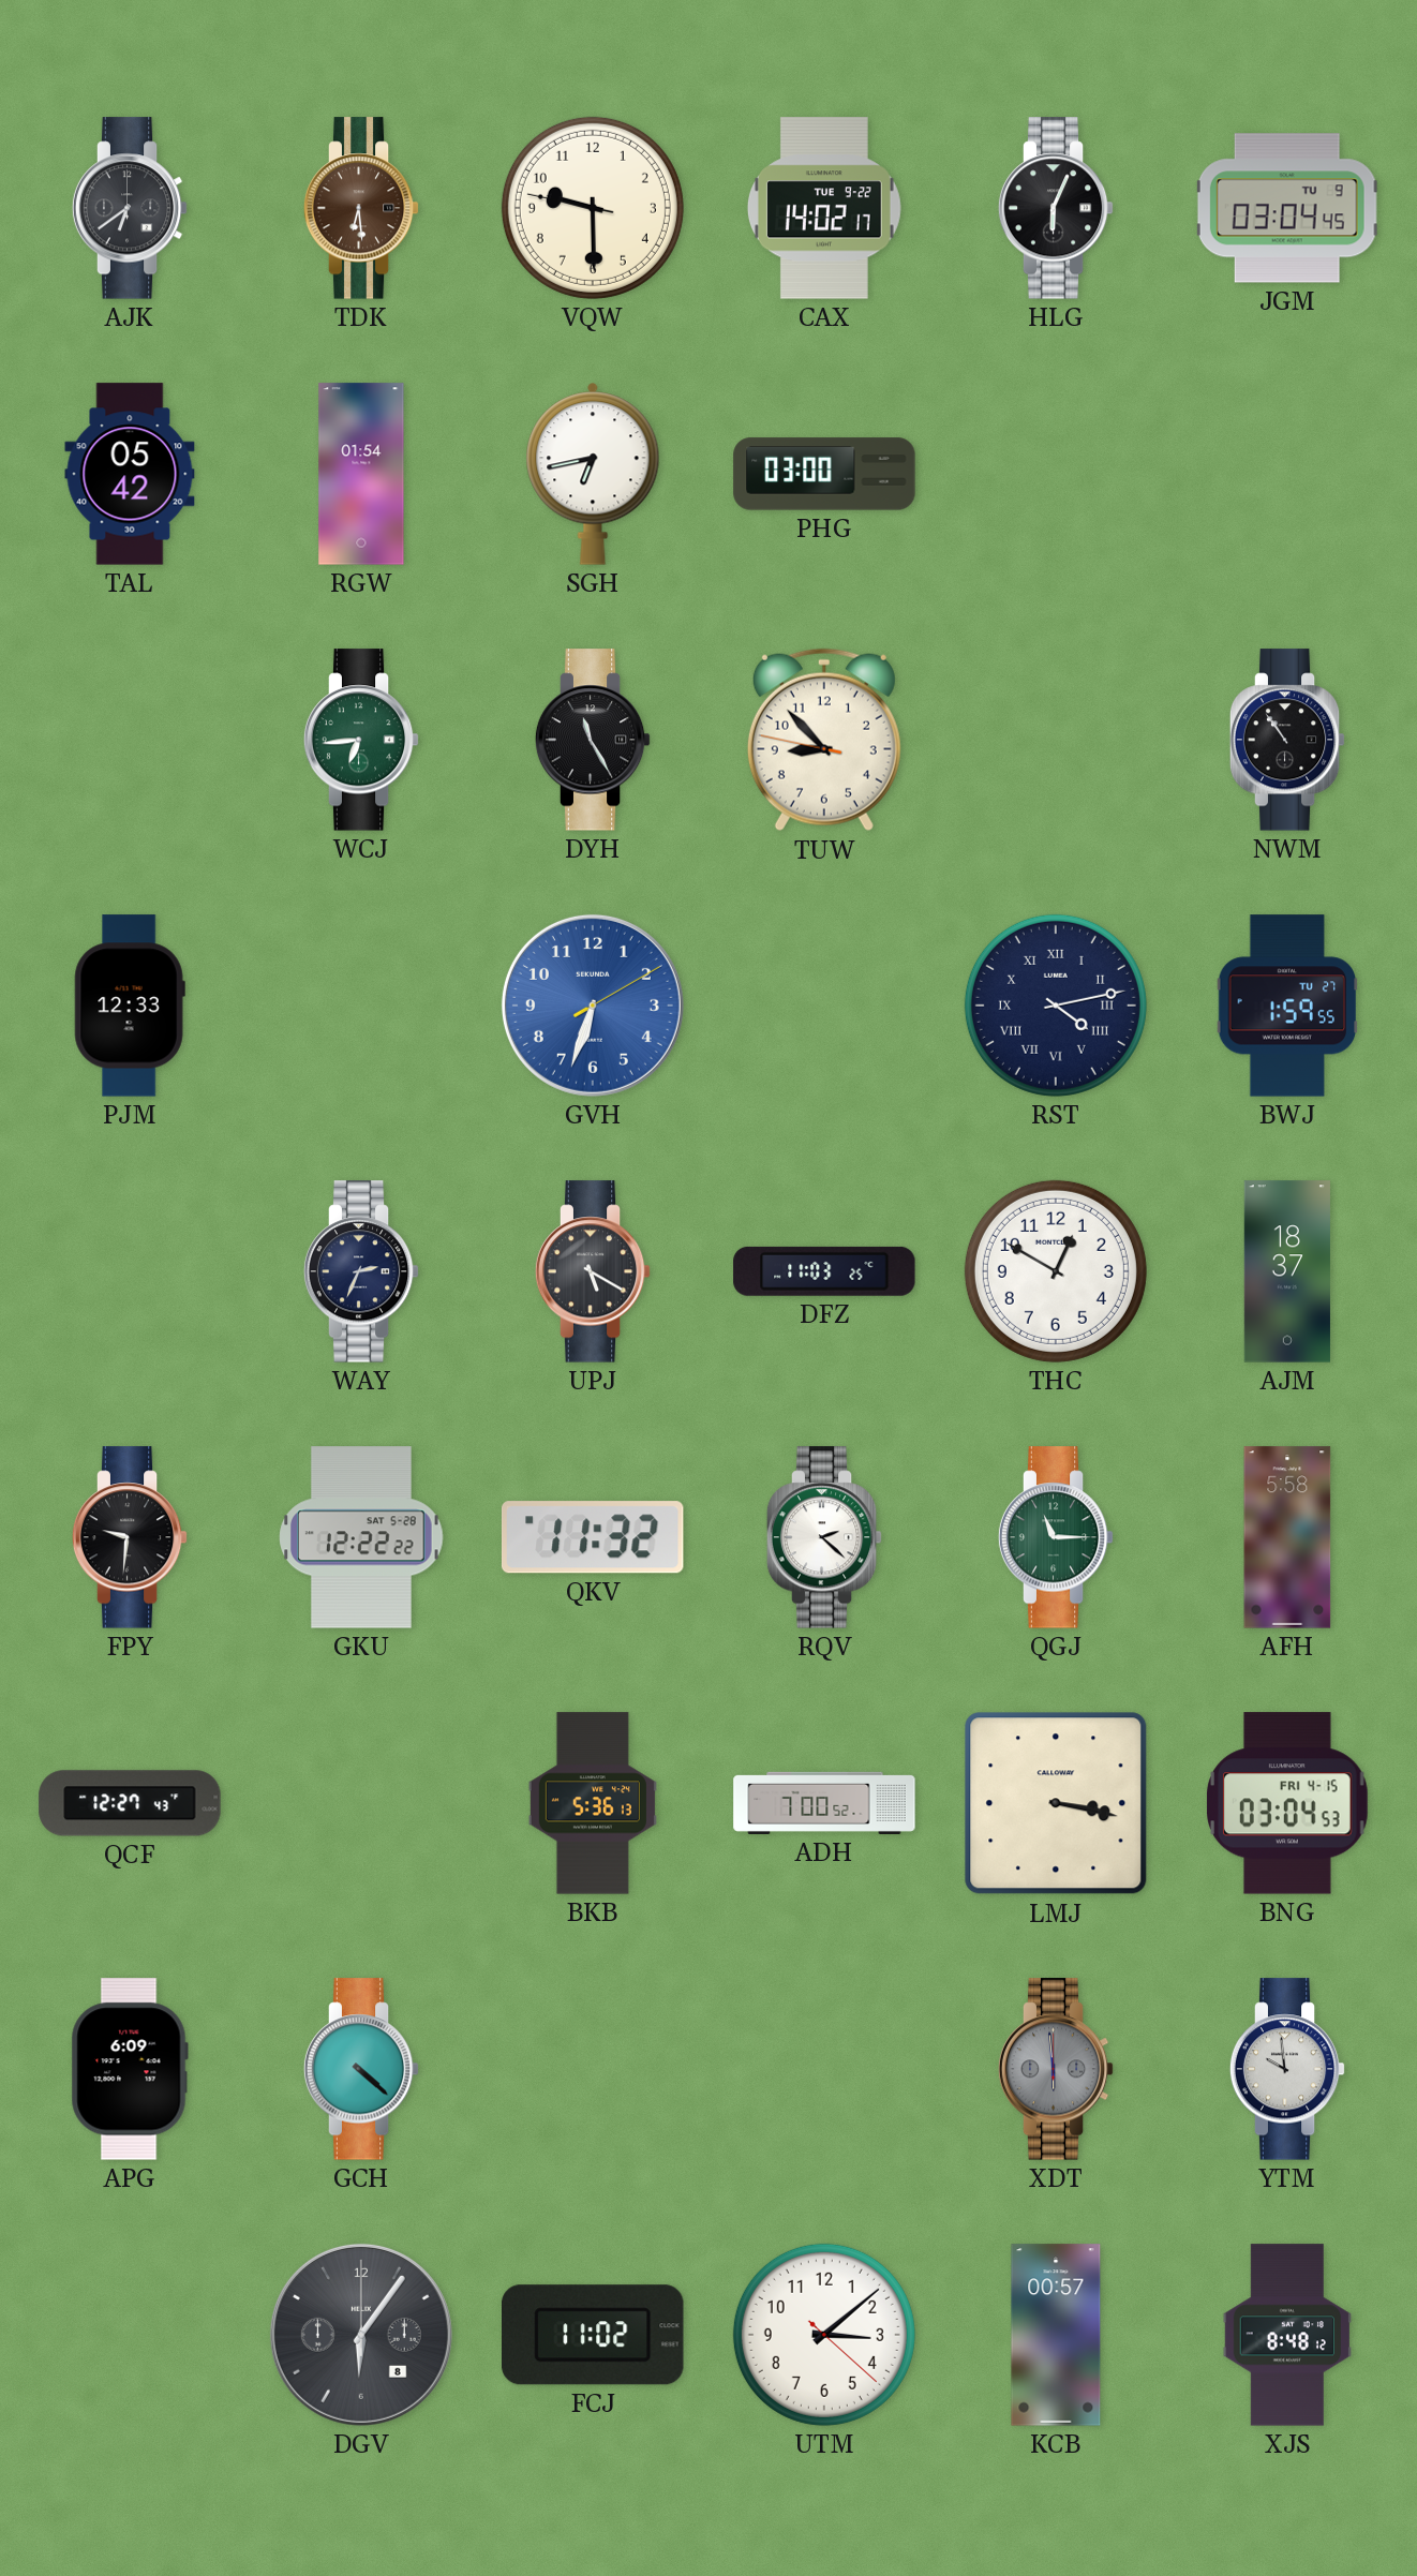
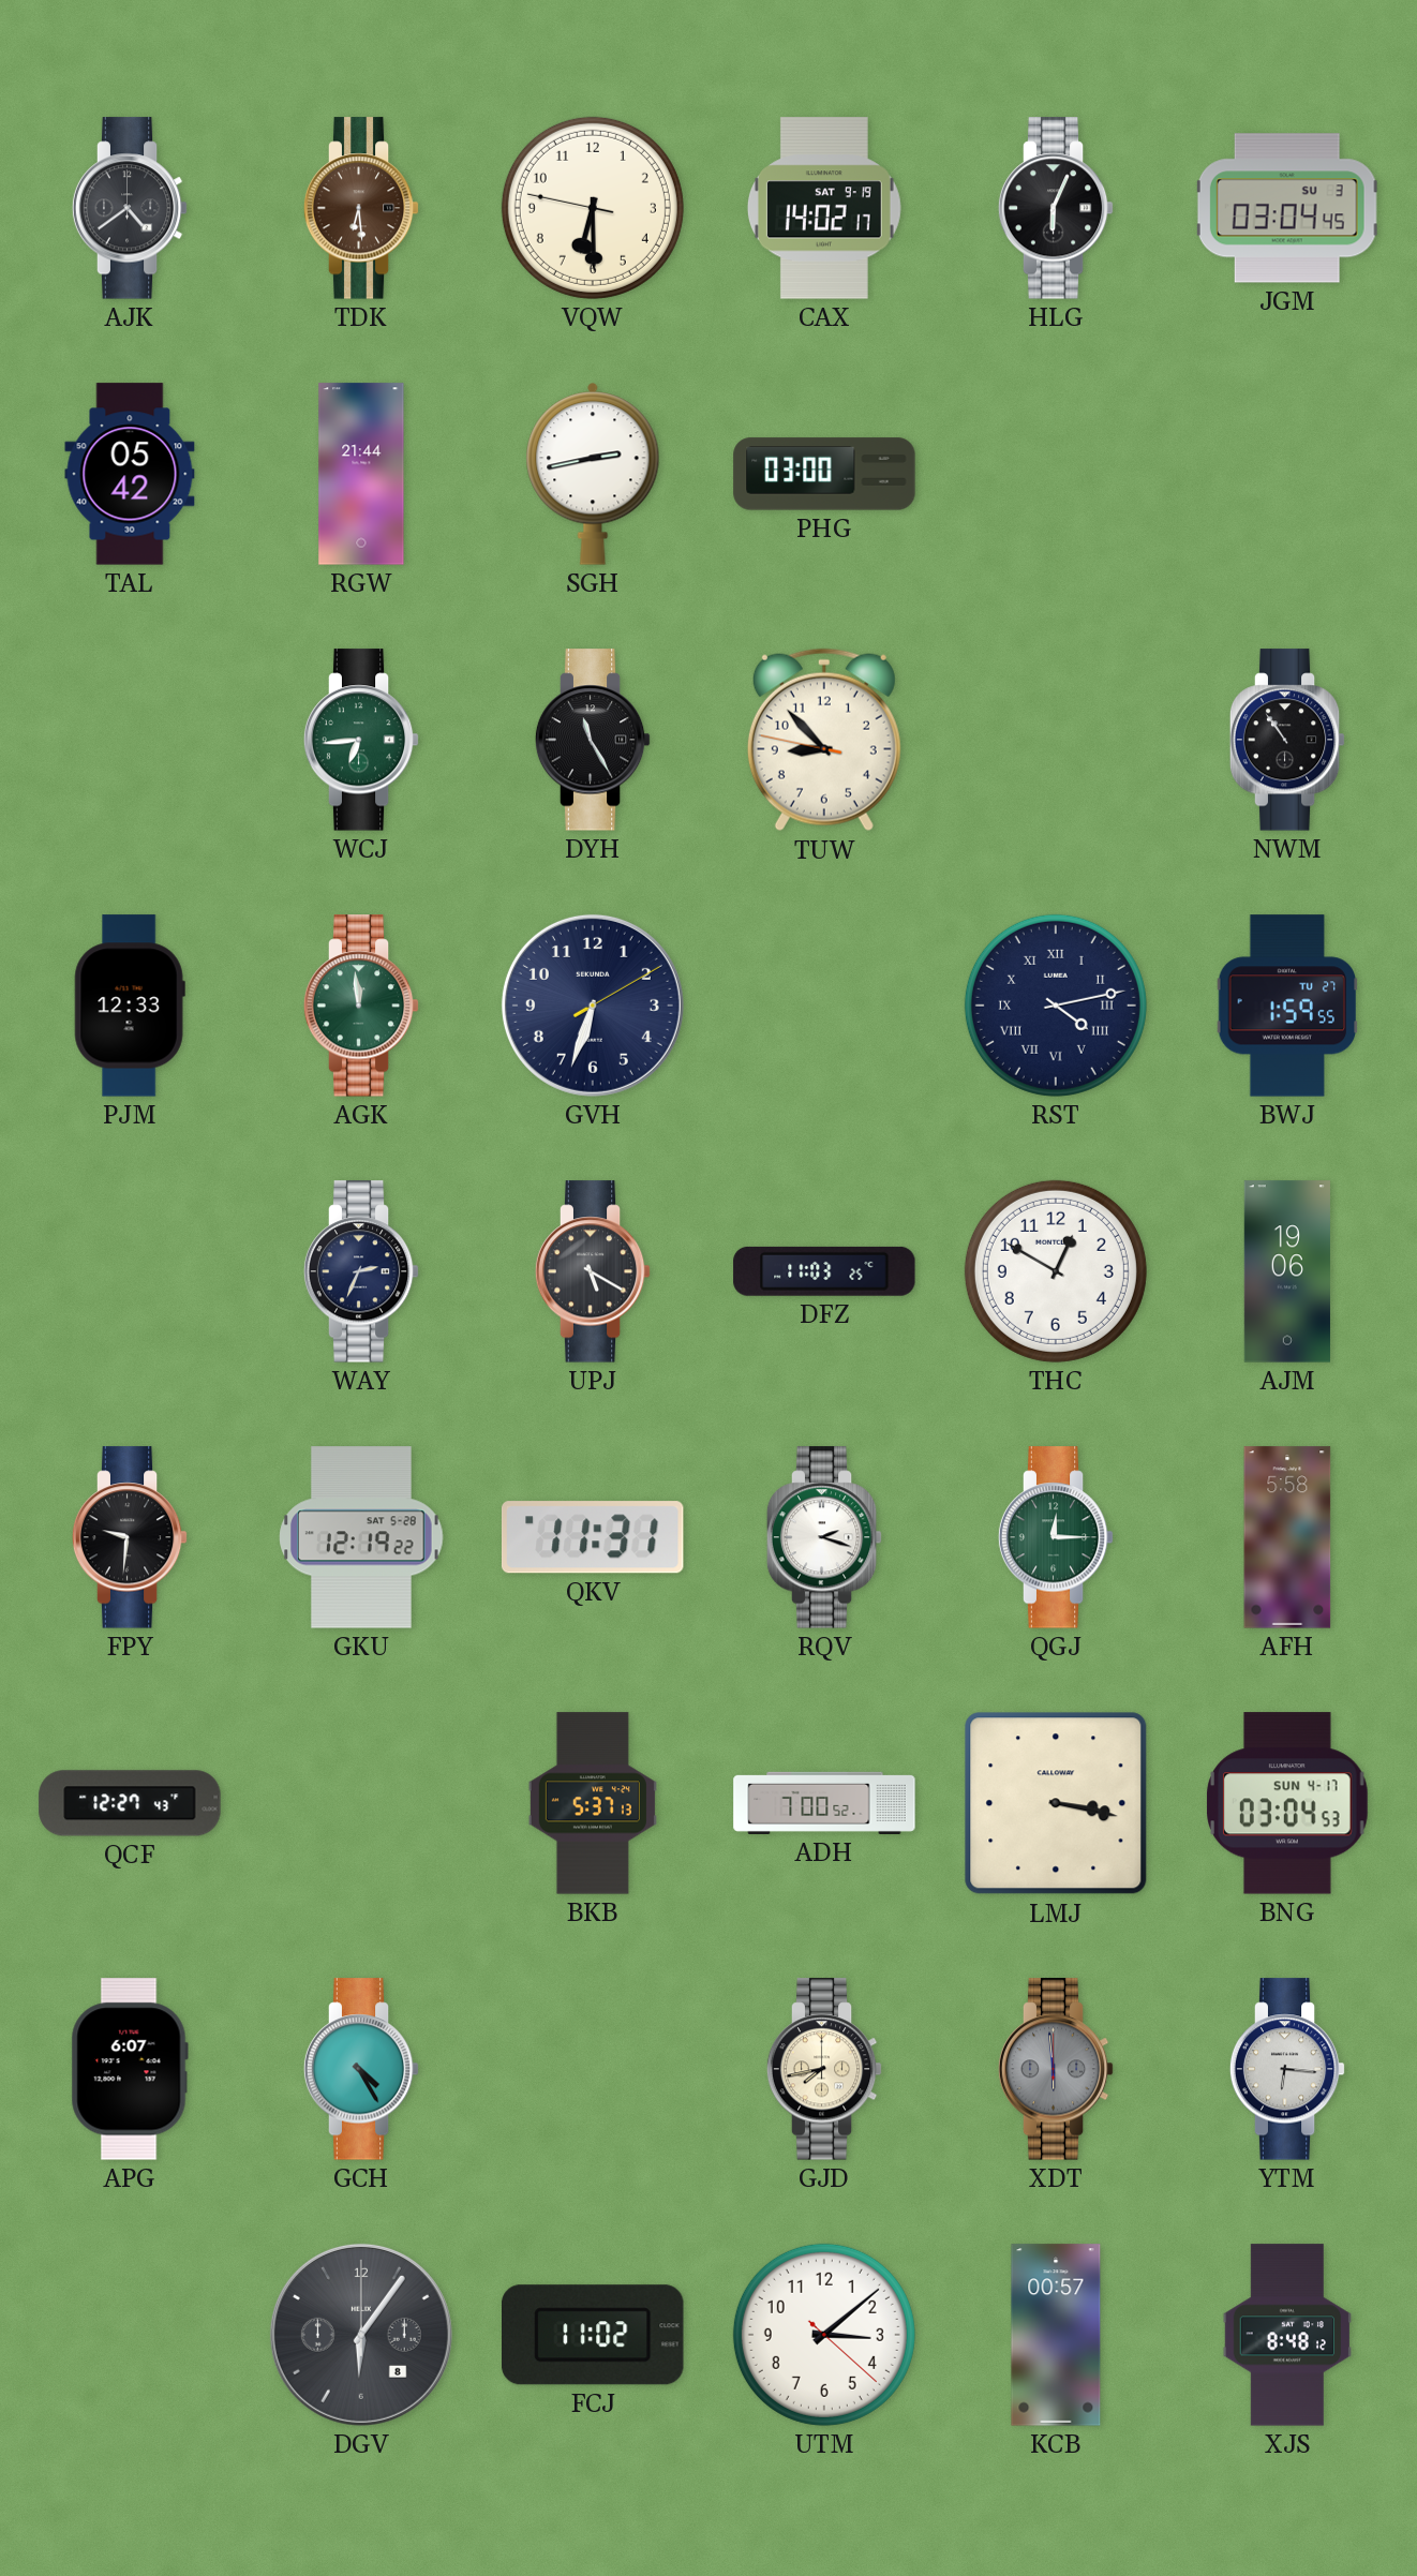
AJK: 6:39 -> 4:39
VQW: 9:29 -> 6:29
CAX date: TUE 9-22 -> SAT 9-19
JGM date: TU 9 -> SU 3
RGW: 01:54 -> 21:44
SGH: 6:43 -> 2:43
AGK: none -> 11:59
GVH dial: blue -> navy
AJM: 18:37 -> 19:06
GKU: 12:22 -> 12:19
QKV: 11:32 -> 11:31
RQV: 2:22 -> 2:18
QGJ: 11:15 -> 12:15
BKB: 5:36 -> 5:37
BNG date: FRI 4-15 -> SUN 4-17
APG: 6:09 -> 6:07
GCH: 4:22 -> 4:25
GJD: none -> 7:43
YTM: 9:59 -> 6:16
